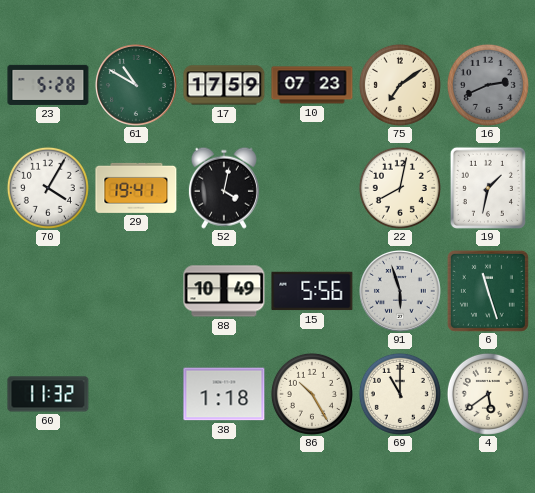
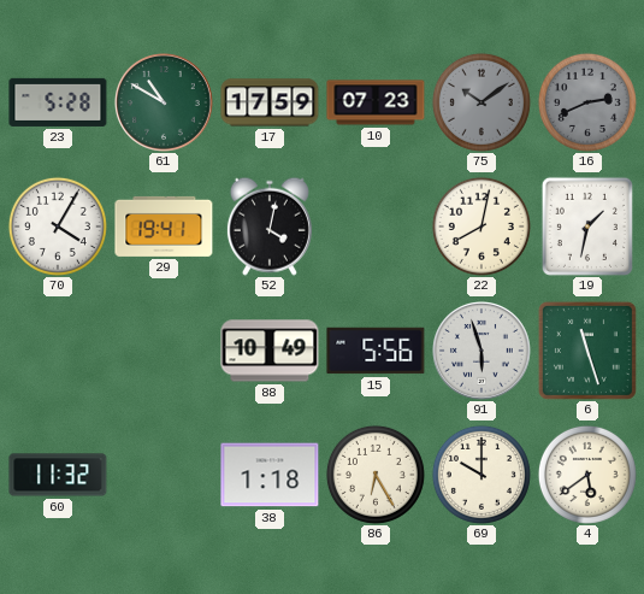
75: 7:09 -> 10:09
75 dial: cream -> grey
86: 10:25 -> 6:25
69: 11:00 -> 10:00
